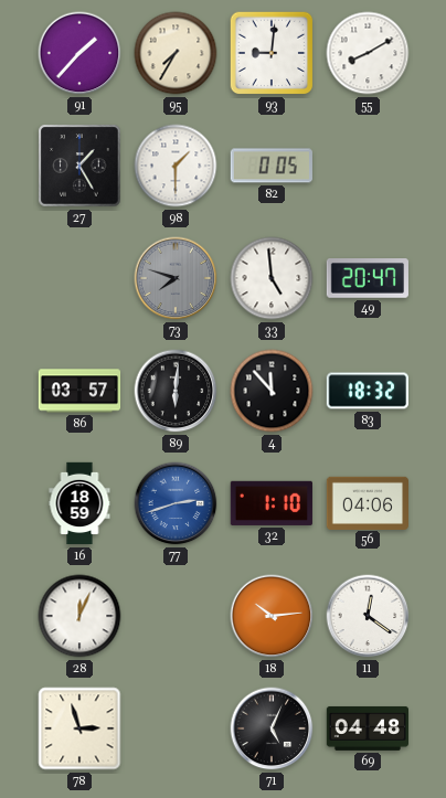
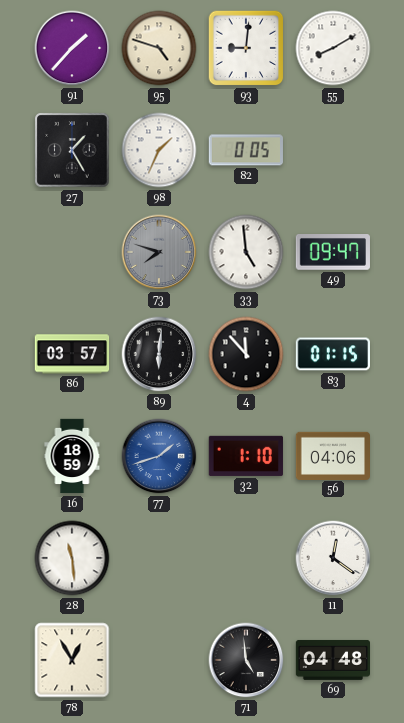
95: 7:35 -> 4:48
98: 1:30 -> 1:34
49: 20:47 -> 09:47
83: 18:32 -> 01:15
77: 2:42 -> 1:42
28: 12:04 -> 11:29
18: 10:14 -> none
78: 2:57 -> 12:55
71: 5:04 -> 4:59
